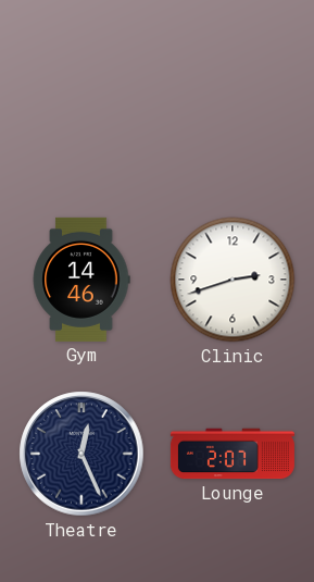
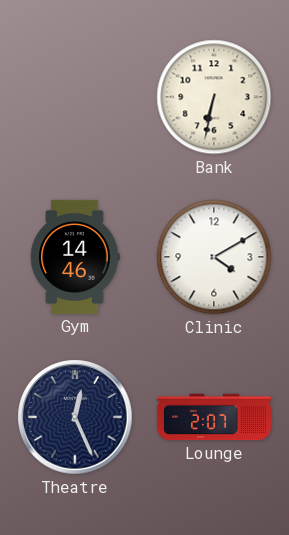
Bank: none -> 6:32
Clinic: 2:42 -> 4:10
